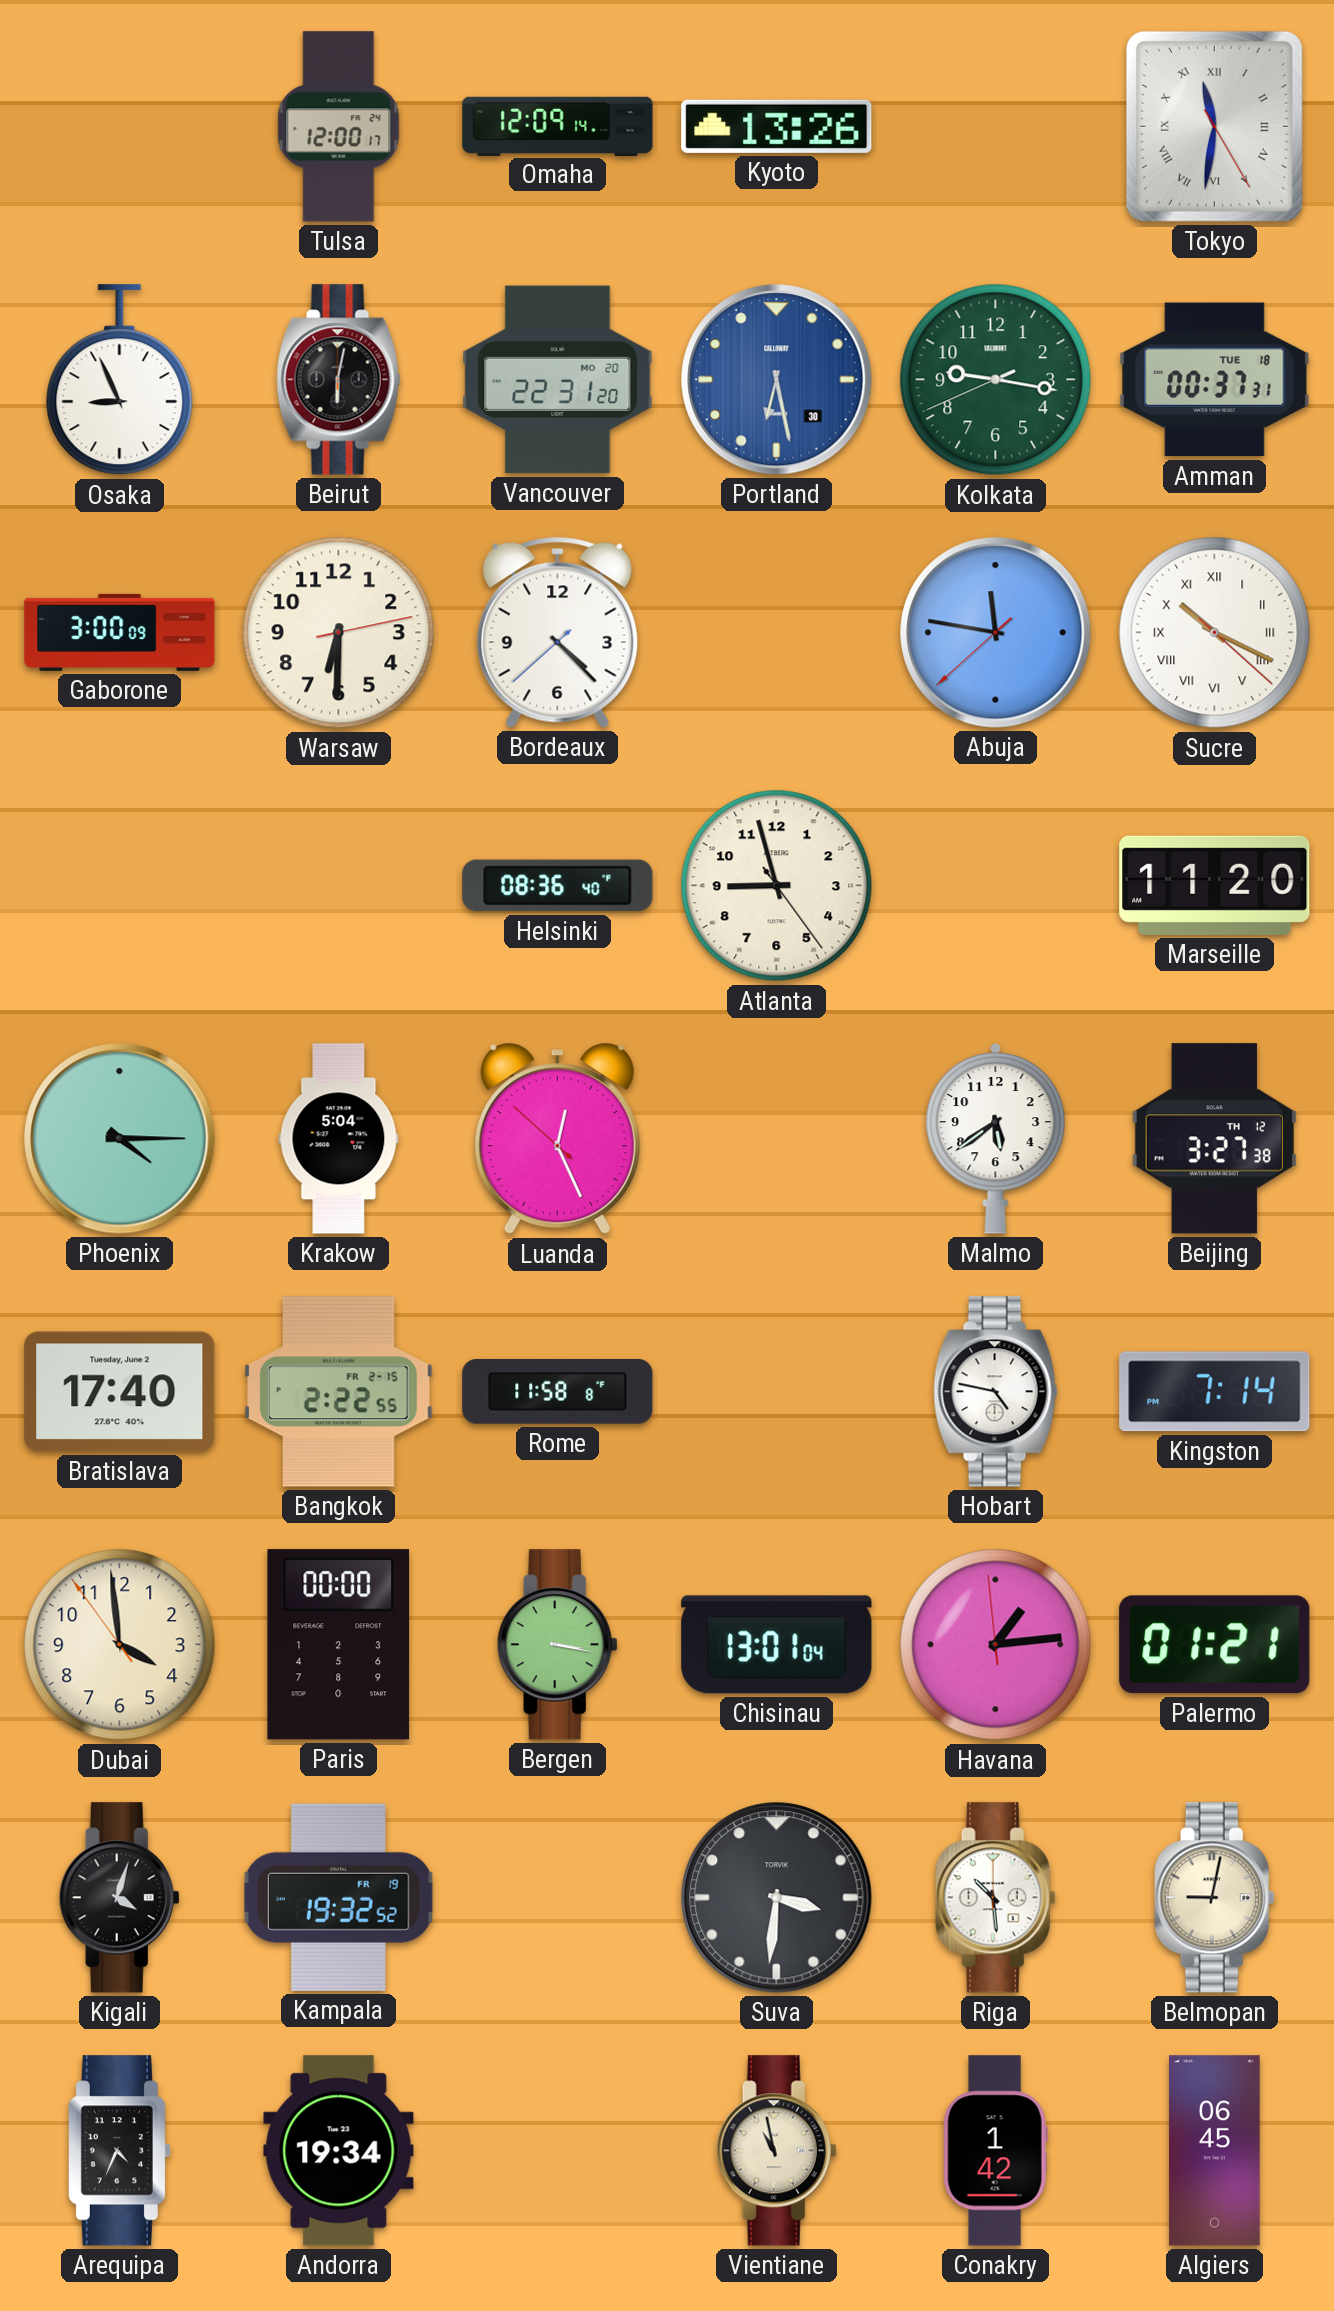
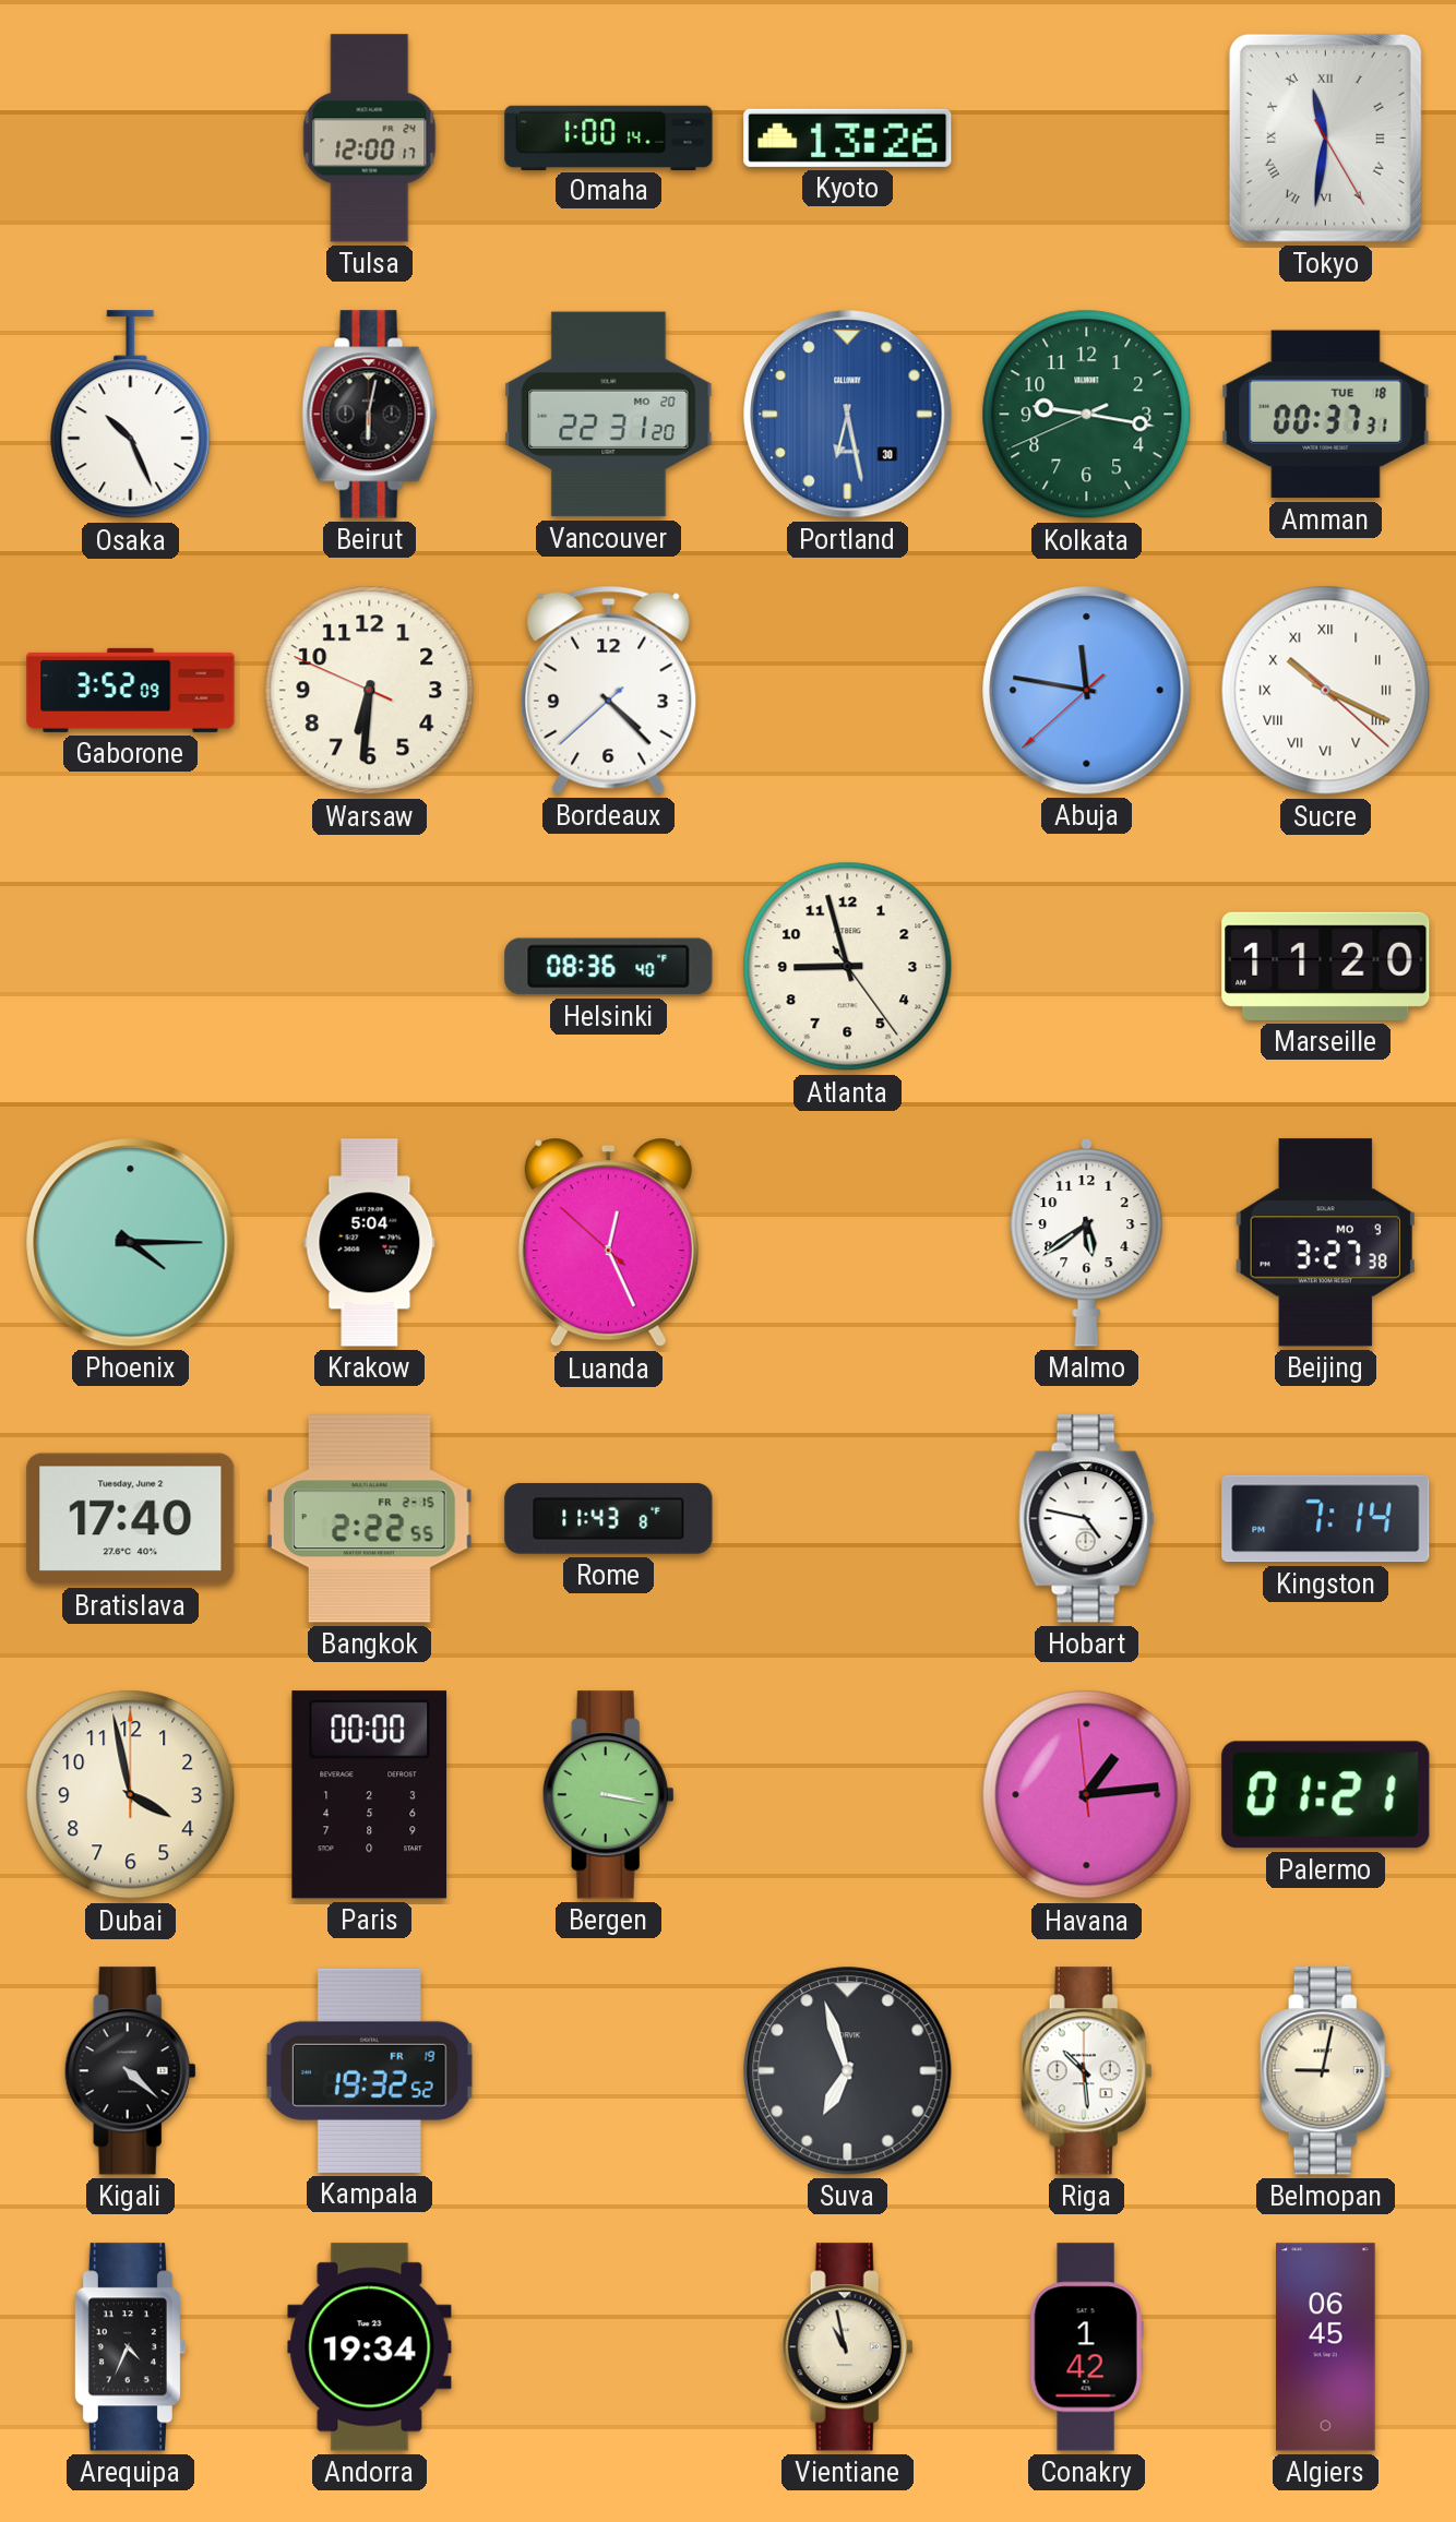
Omaha: 12:09 -> 1:00
Osaka: 8:56 -> 10:26
Gaborone: 3:00 -> 3:52
Warsaw: 6:30:13 -> 6:30:49
Beijing date: TH 12 -> MO 9
Rome: 11:58 -> 11:43
Dubai: 3:58:54 -> 3:58:00
Chisinau: 13:01 -> none
Kigali: 4:03 -> 4:22
Suva: 3:31 -> 6:57
